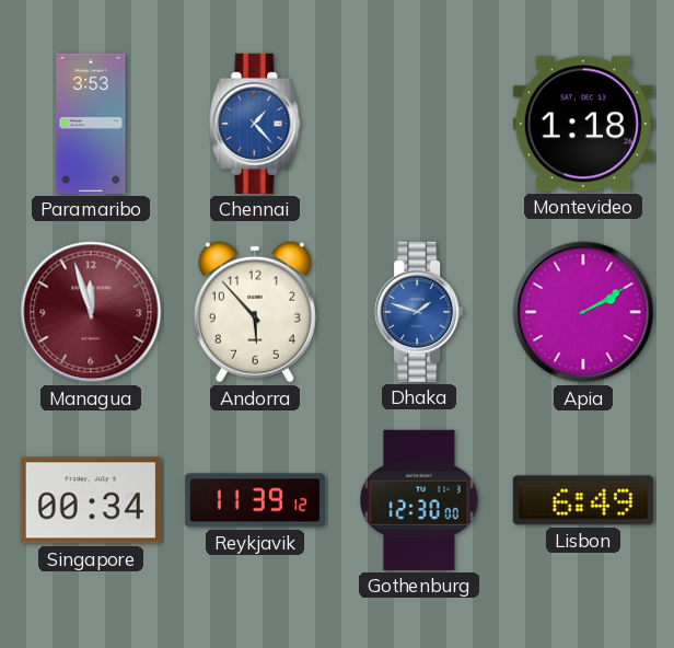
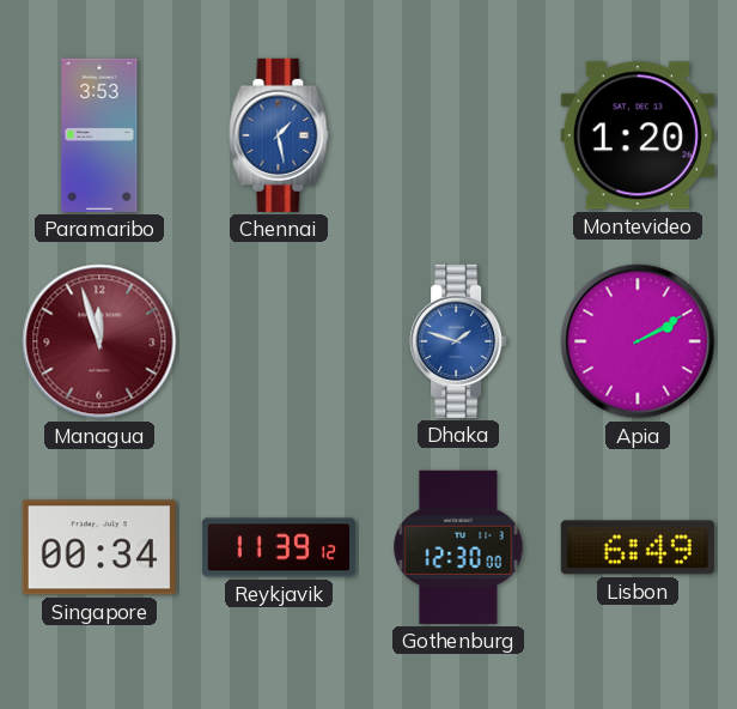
Chennai: 1:23 -> 1:28
Montevideo: 1:18 -> 1:20
Andorra: 5:53 -> none
